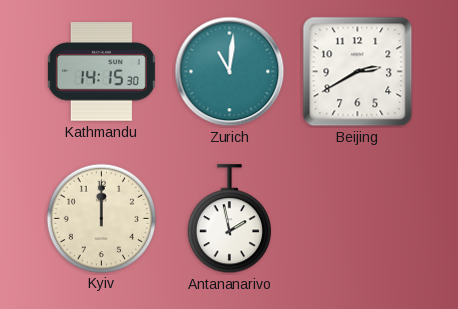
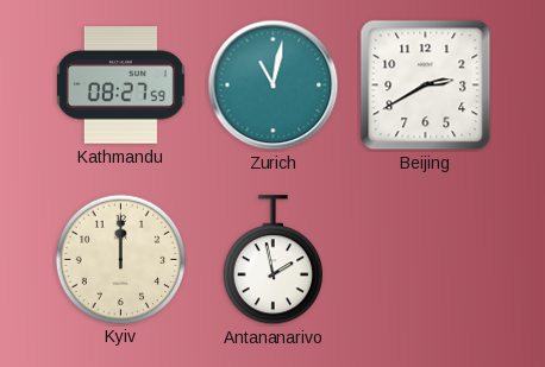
Kathmandu: 14:15 -> 08:27
Zurich: 11:01 -> 11:02
